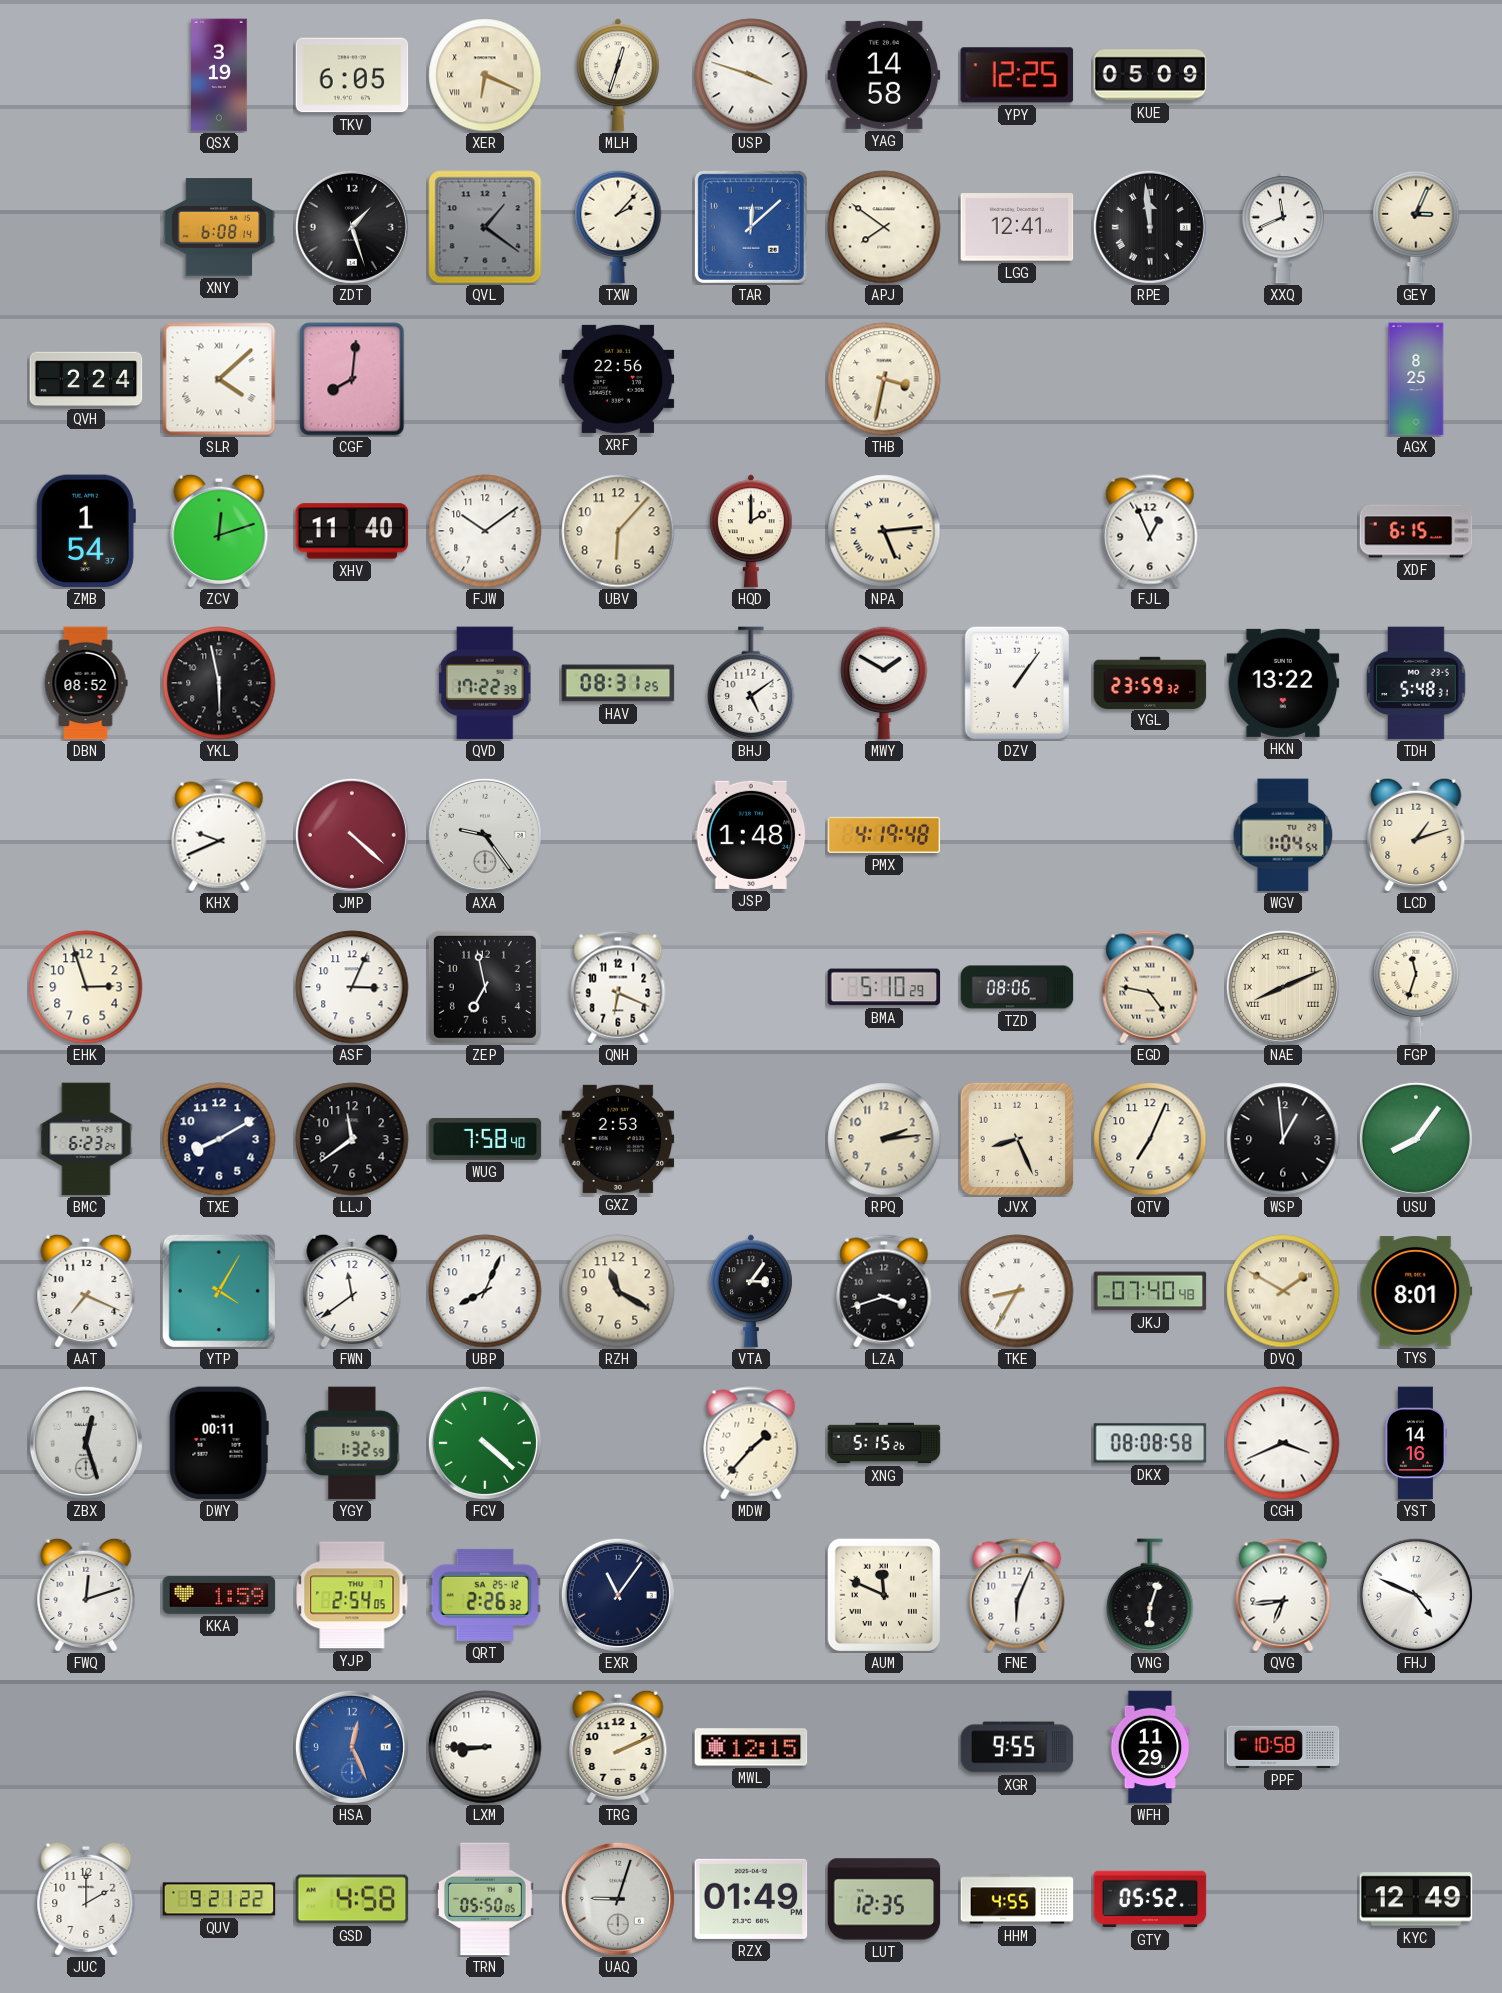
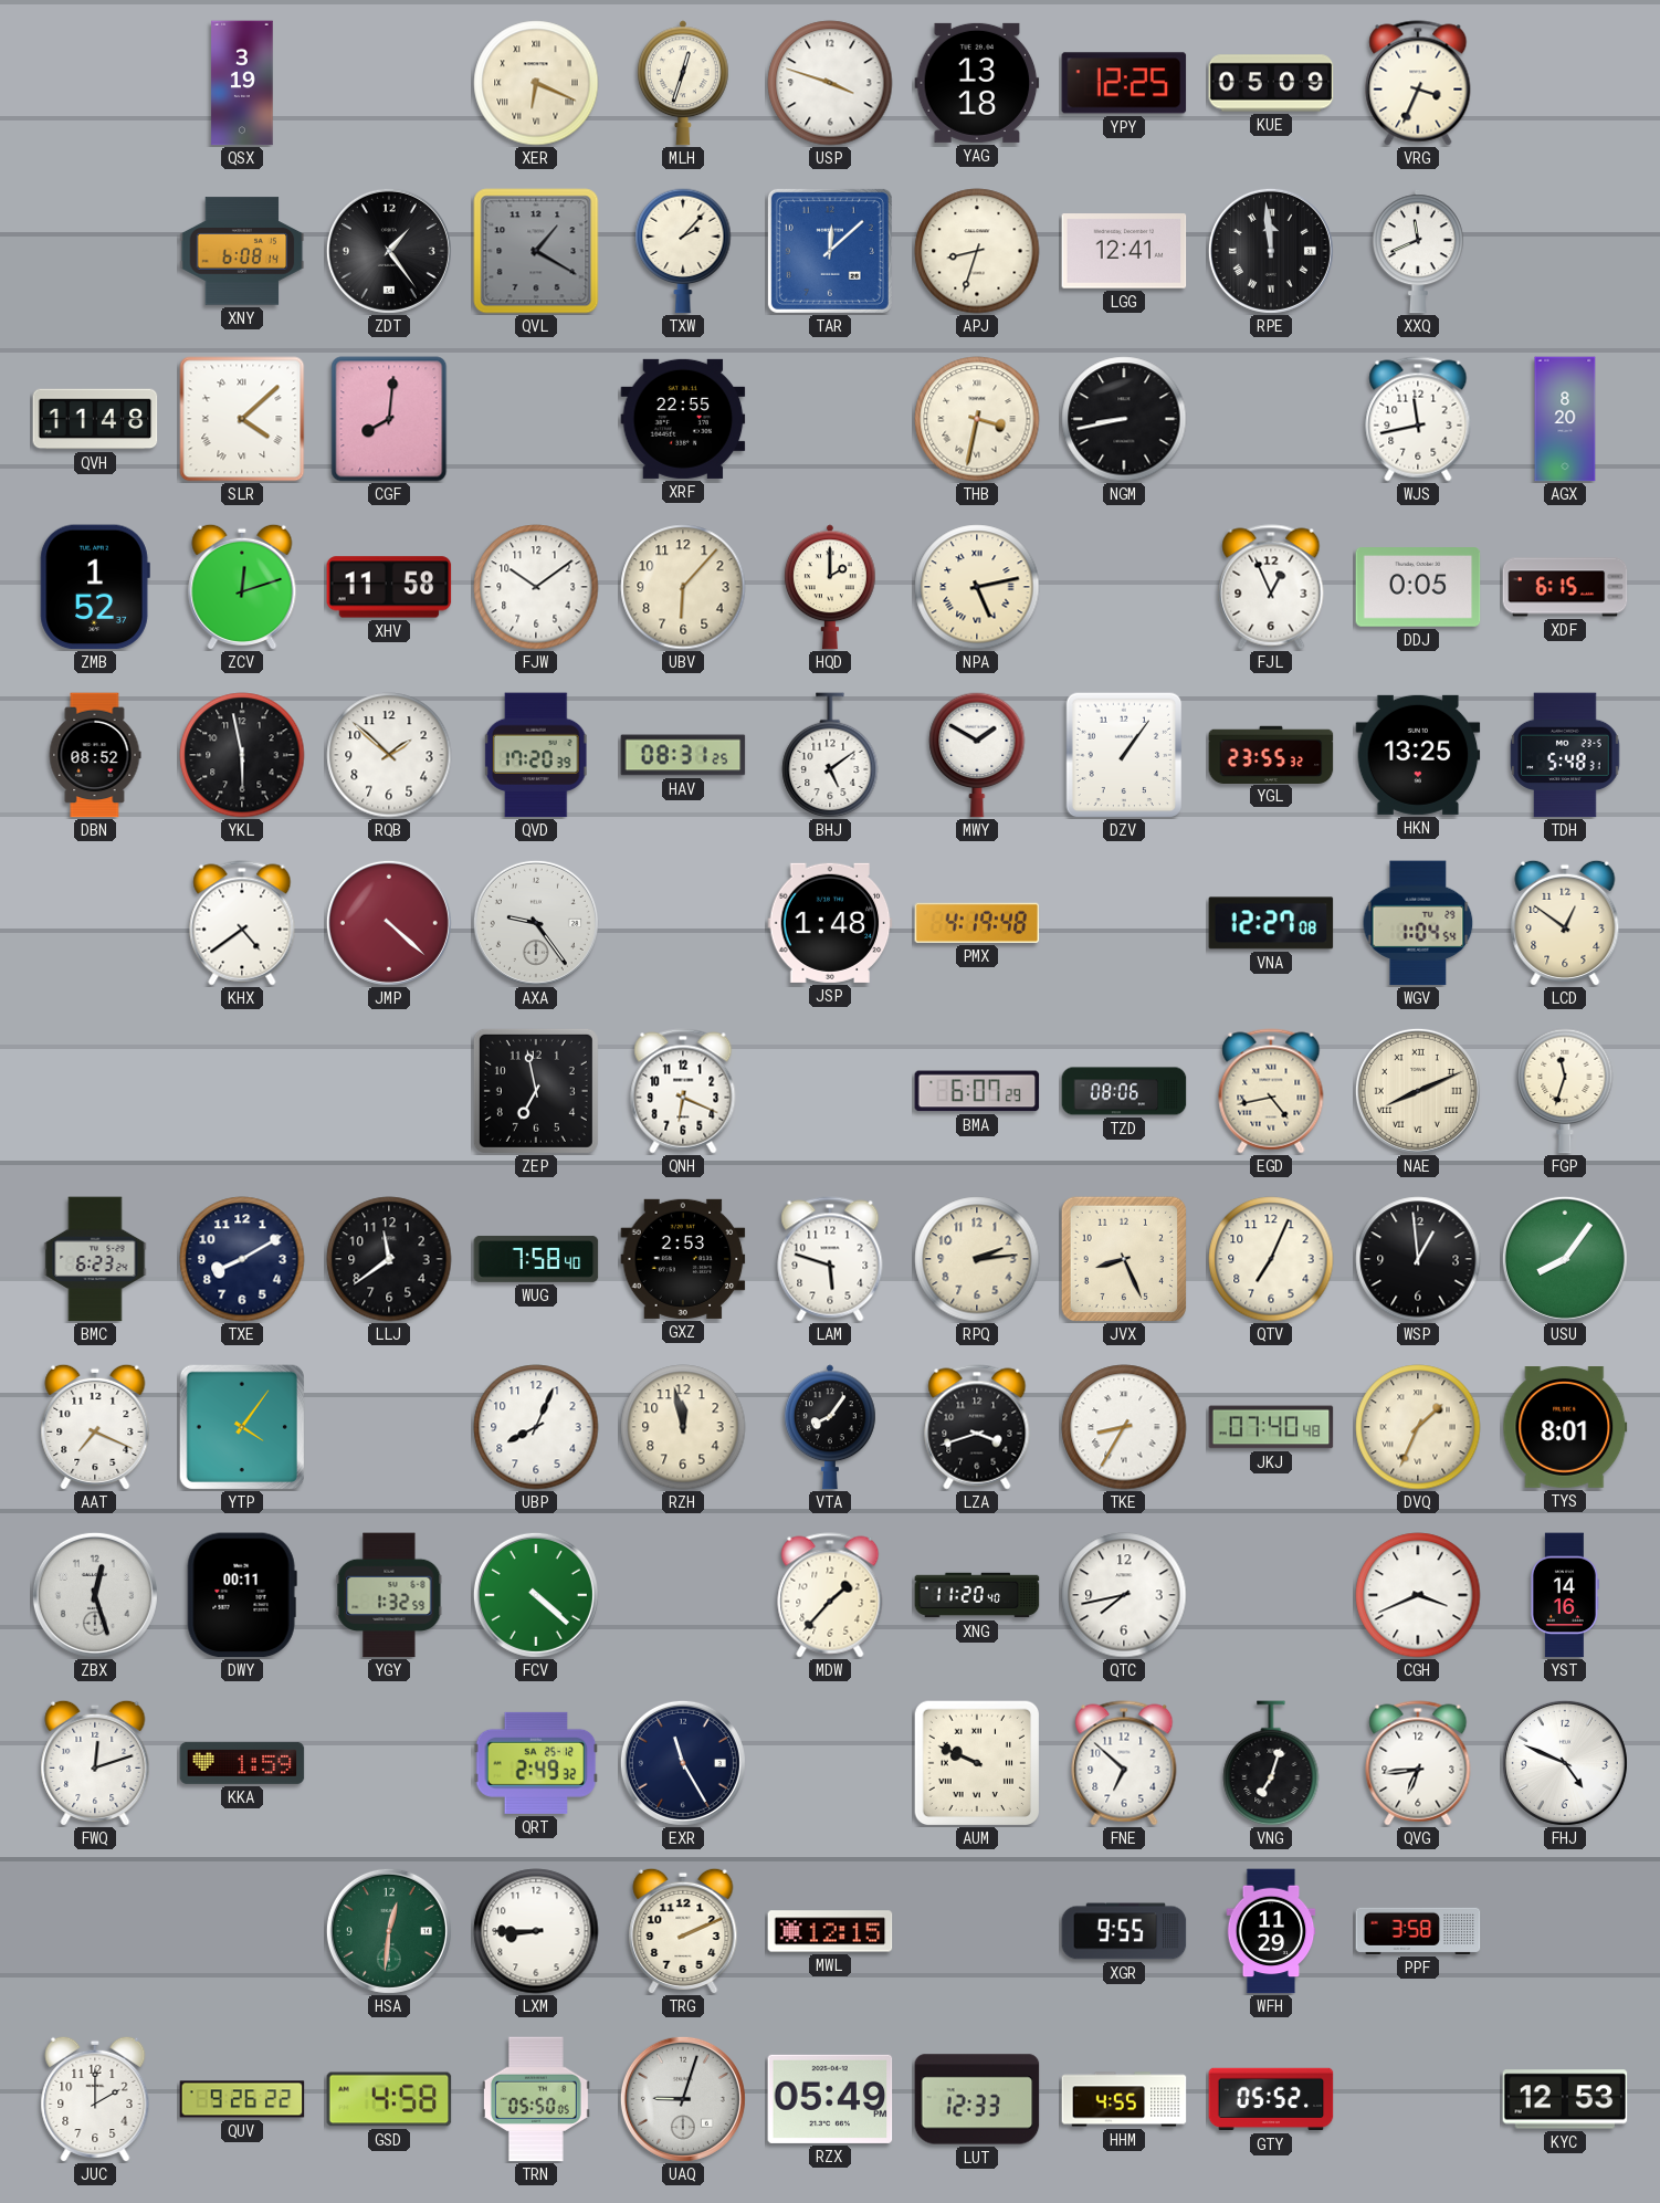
TKV: 6:05 -> none
YAG: 14:58 -> 13:18
VRG: none -> 3:34
ZDT: 1:27 -> 1:24
QVL: 1:21 -> 1:20
APJ: 7:51 -> 8:33
GEY: 3:04 -> none
QVH: 2:24 -> 11:48
XRF: 22:56 -> 22:55
NGM: none -> 8:43
WJS: none -> 11:43
AGX: 8:25 -> 8:20
ZMB: 1:54 -> 1:52
XHV: 11:40 -> 11:58
NPA: 5:14 -> 5:13
DDJ: none -> 0:05
RQB: none -> 1:52
QVD: 17:22 -> 17:20
YGL: 23:59 -> 23:55
HKN: 13:22 -> 13:25
KHX: 9:41 -> 4:39
VNA: none -> 12:27
LCD: 1:12 -> 12:51
EHK: 2:57 -> none
ASF: 3:04 -> none
BMA: 5:10 -> 6:07
EGD: 4:47 -> 4:43
LAM: none -> 5:48
YTP: 4:05 -> 4:06
FWN: 11:39 -> none
RZH: 11:20 -> 11:58
VTA: 3:06 -> 8:06
DVQ: 1:50 -> 1:34
XNG: 5:15 -> 11:20
QTC: none -> 7:43
DKX: 08:08 -> none
YJP: 2:54 -> none
QRT: 2:26 -> 2:49
EXR: 11:06 -> 11:25
AUM: 11:49 -> 9:49
FNE: 6:04 -> 6:52
VNG: 6:03 -> 7:03
HSA: 12:26 -> 12:31
HSA dial: blue -> green
PPF: 10:58 -> 3:58
QUV: 9:21 -> 9:26
RZX: 01:49 -> 05:49
LUT: 12:35 -> 12:33
KYC: 12:49 -> 12:53
